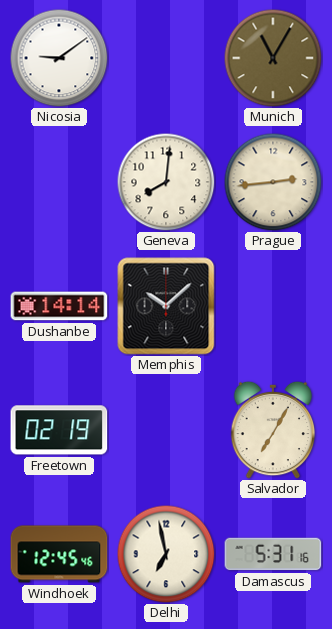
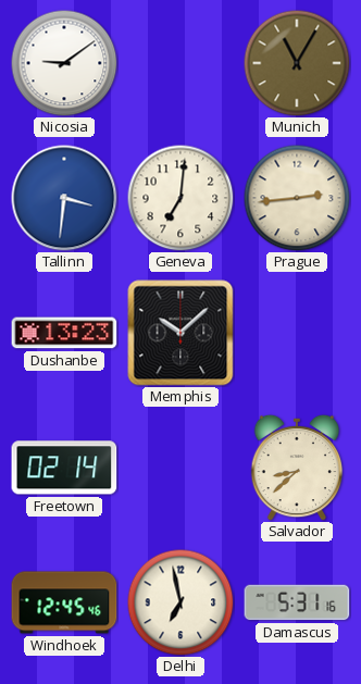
Tallinn: none -> 3:31
Geneva: 8:01 -> 7:01
Dushanbe: 14:14 -> 13:23
Freetown: 02:19 -> 02:14
Salvador: 7:05 -> 8:38
